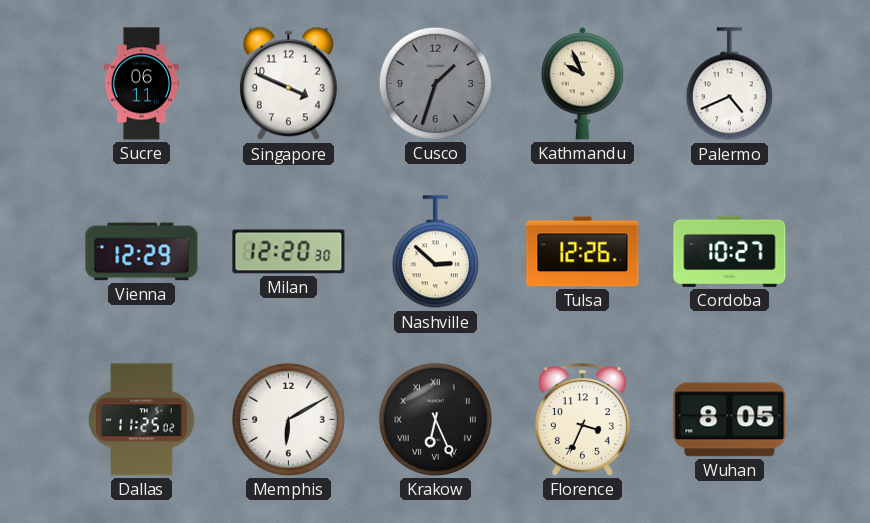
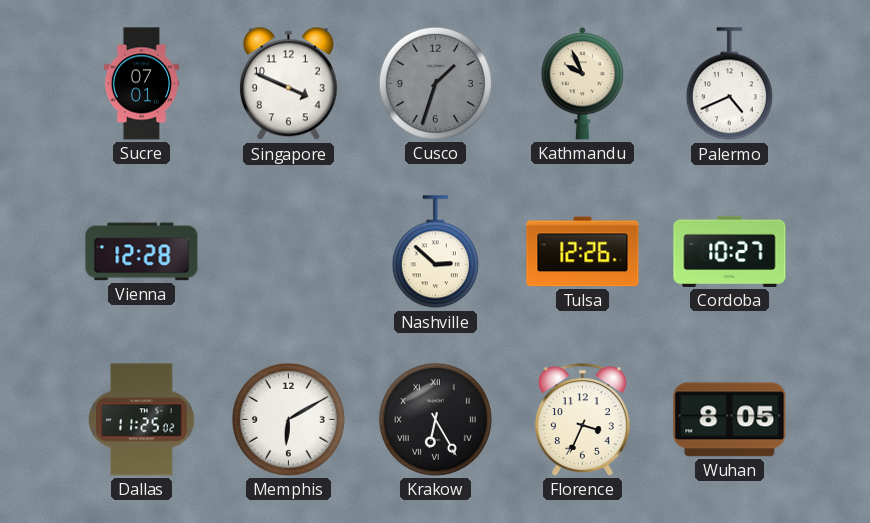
Sucre: 06:11 -> 07:01
Vienna: 12:29 -> 12:28
Milan: 12:20 -> none
Krakow: 6:26 -> 6:25
